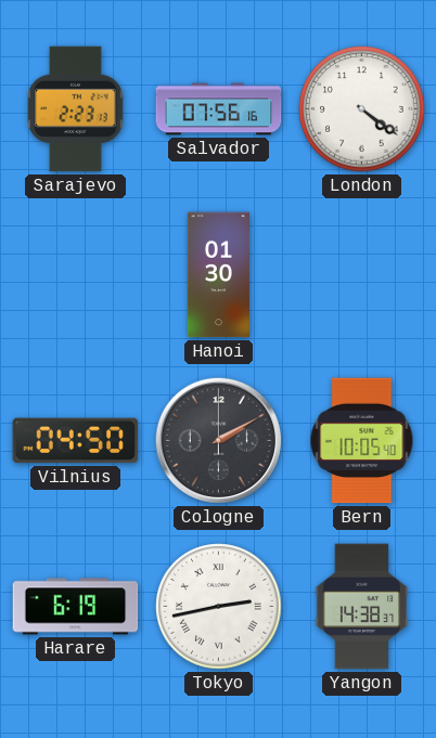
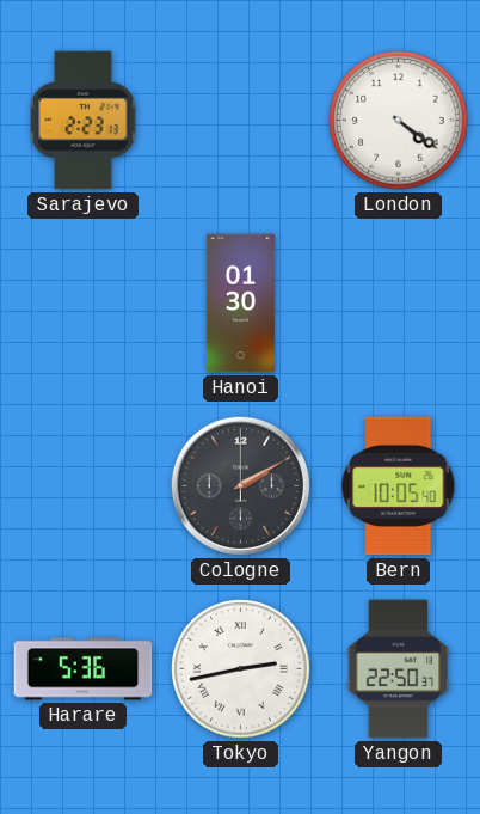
Salvador: 07:56 -> none
Vilnius: 04:50 -> none
Harare: 6:19 -> 5:36
Yangon: 14:38 -> 22:50
